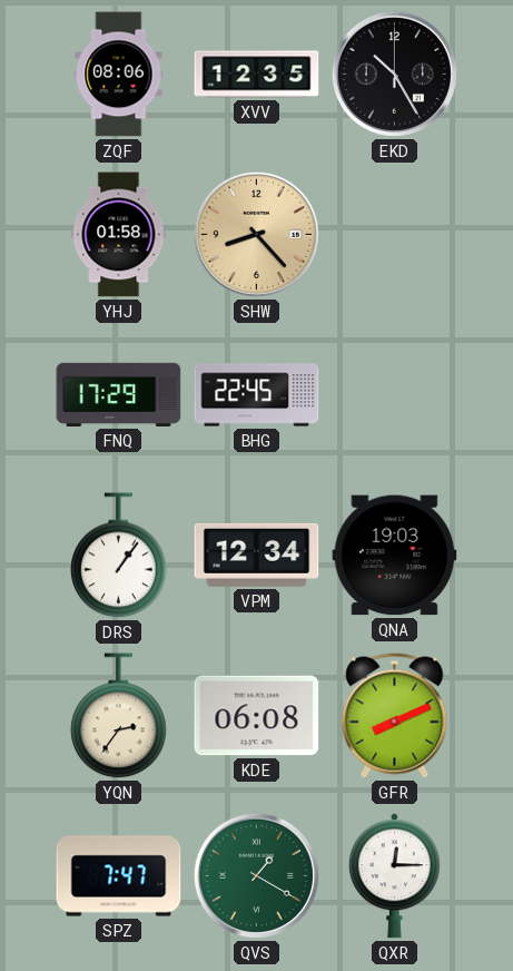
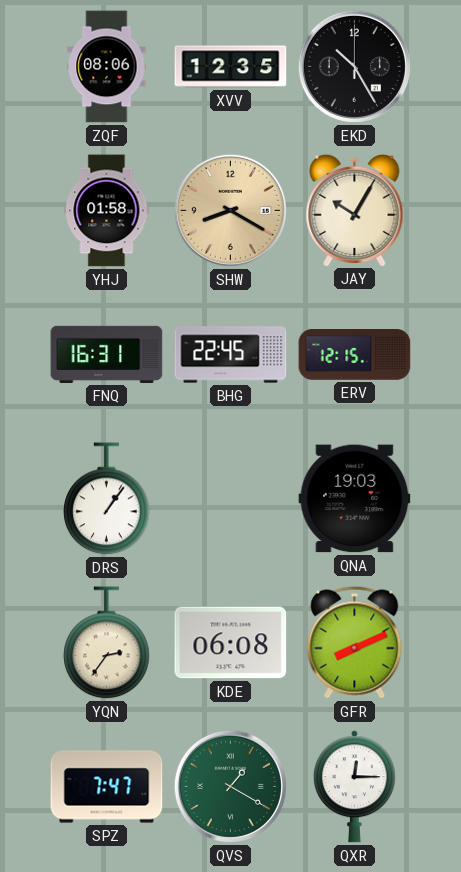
SHW: 8:23 -> 8:20
JAY: none -> 10:05
FNQ: 17:29 -> 16:31
ERV: none -> 12:15
VPM: 12:34 -> none
